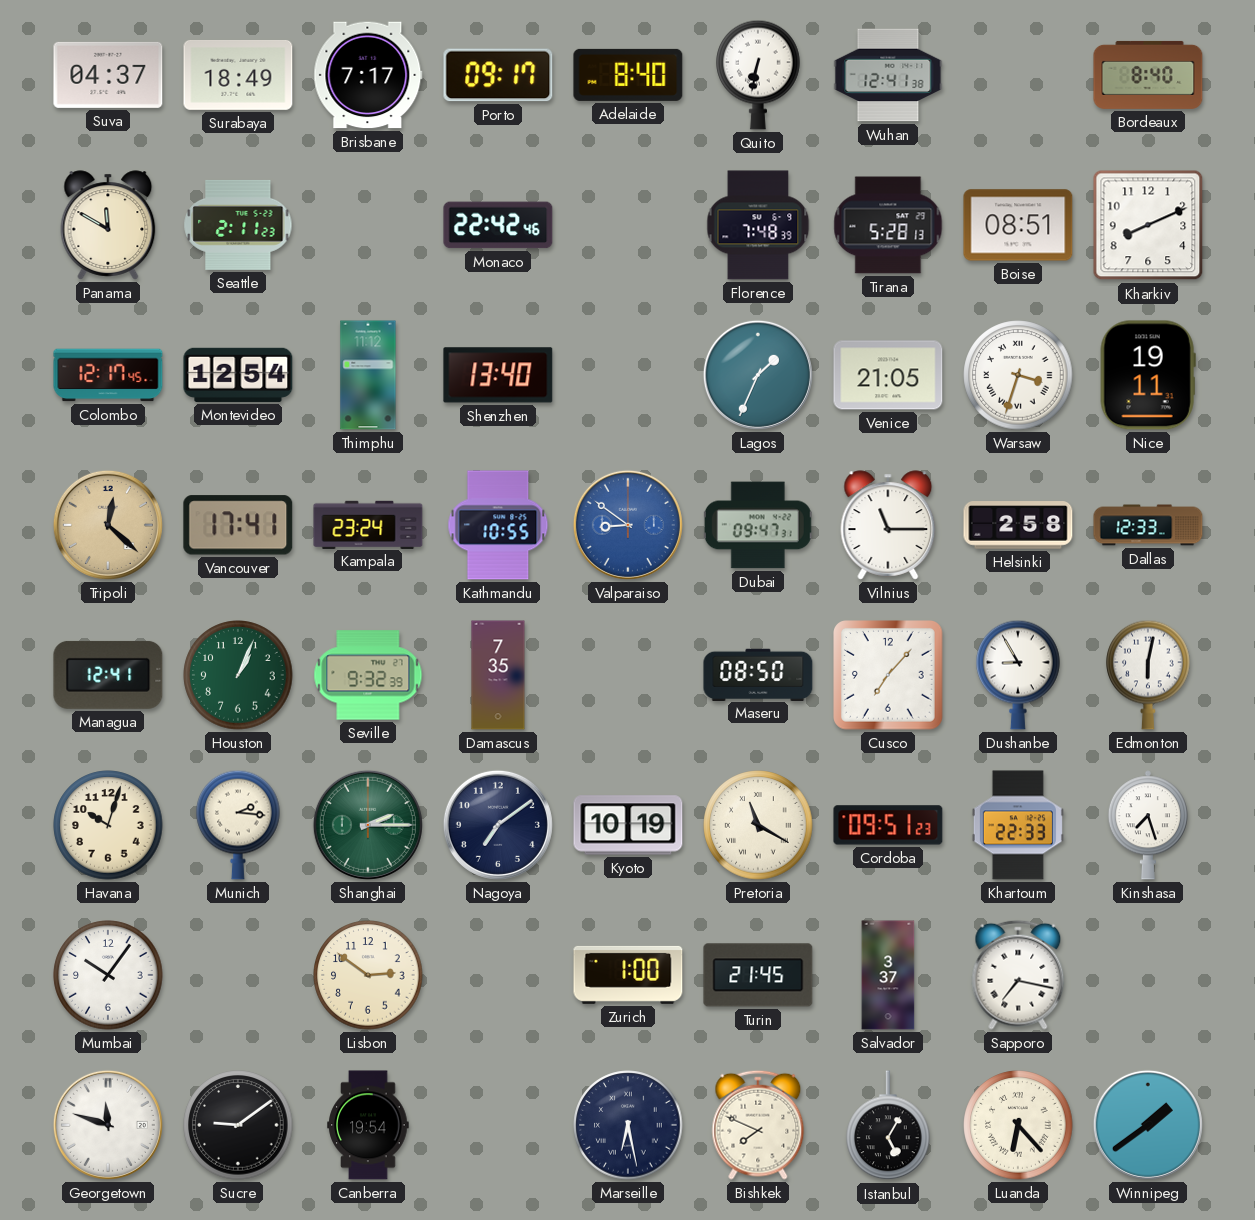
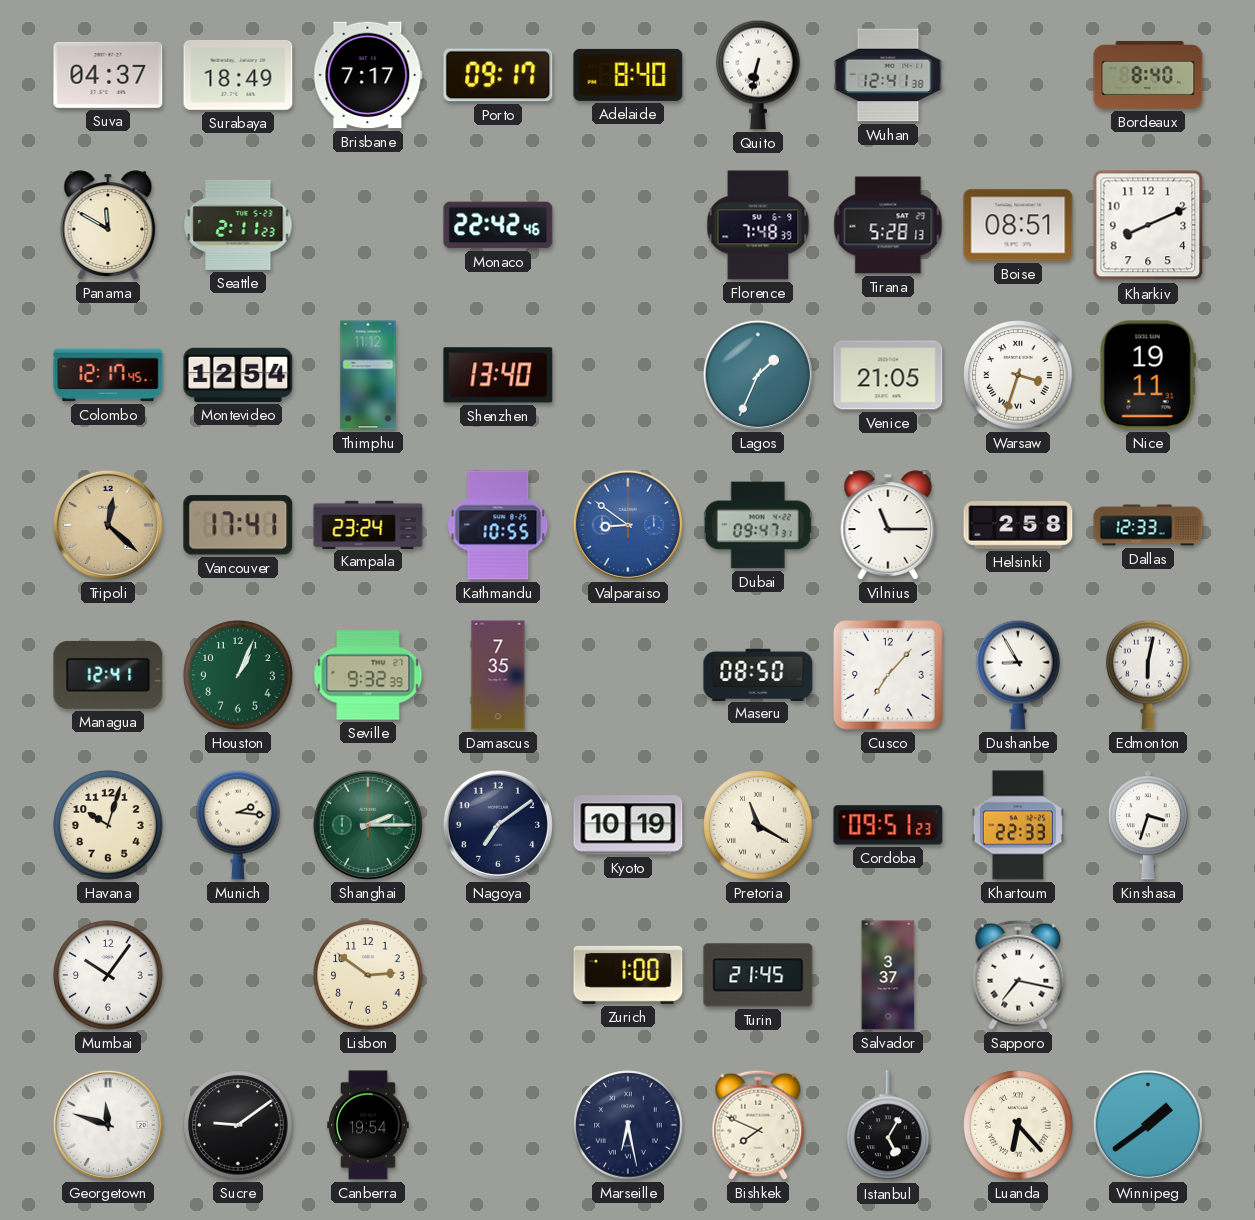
Kinshasa: 7:27 -> 3:33
